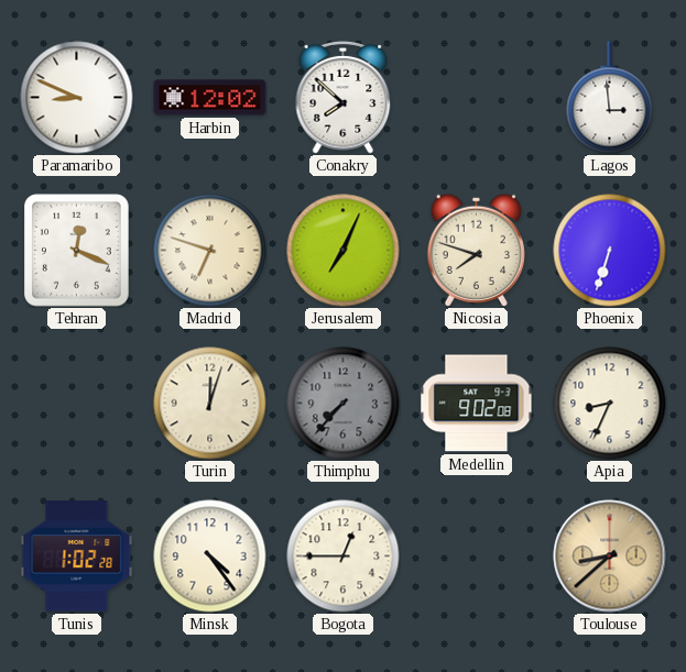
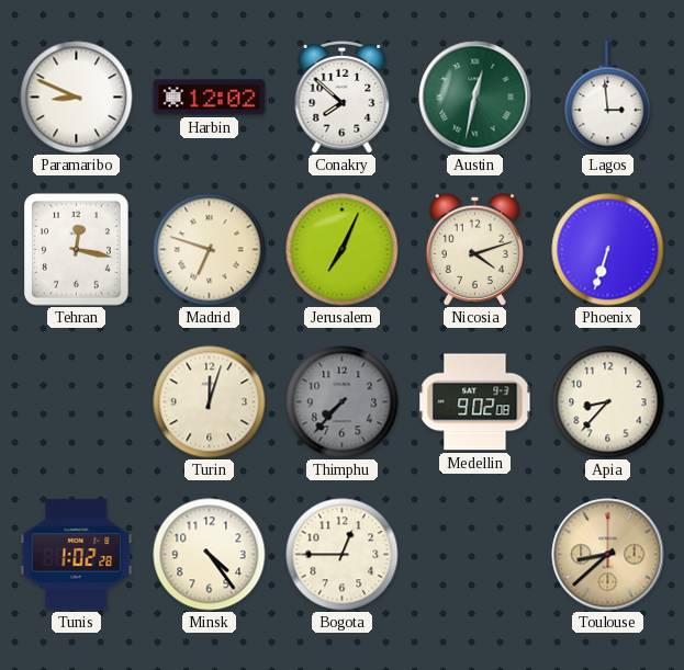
Austin: none -> 12:32
Tehran: 12:19 -> 12:17
Nicosia: 7:48 -> 4:12
Apia: 8:34 -> 8:37
